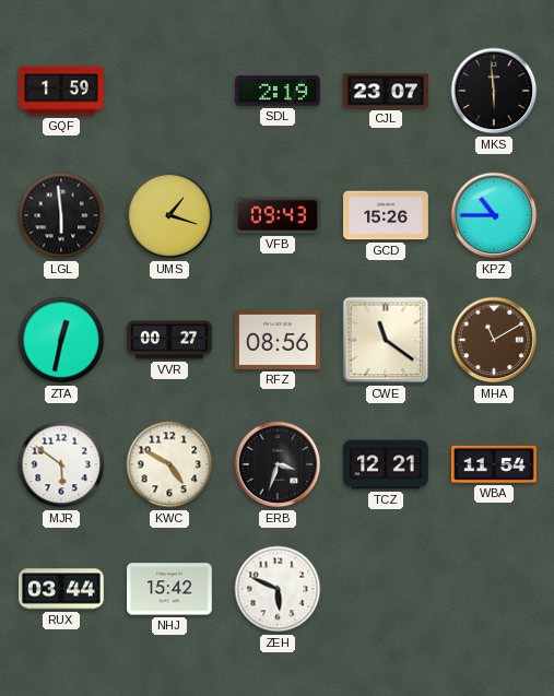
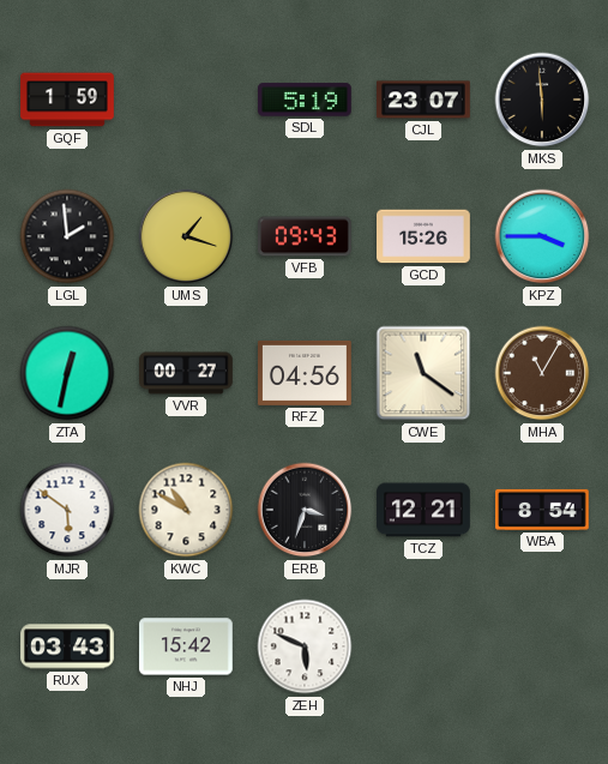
SDL: 2:19 -> 5:19
LGL: 5:59 -> 1:59
KPZ: 10:45 -> 3:45
RFZ: 08:56 -> 04:56
MHA: 11:10 -> 11:05
KWC: 4:50 -> 10:50
WBA: 11:54 -> 8:54
RUX: 03:44 -> 03:43
